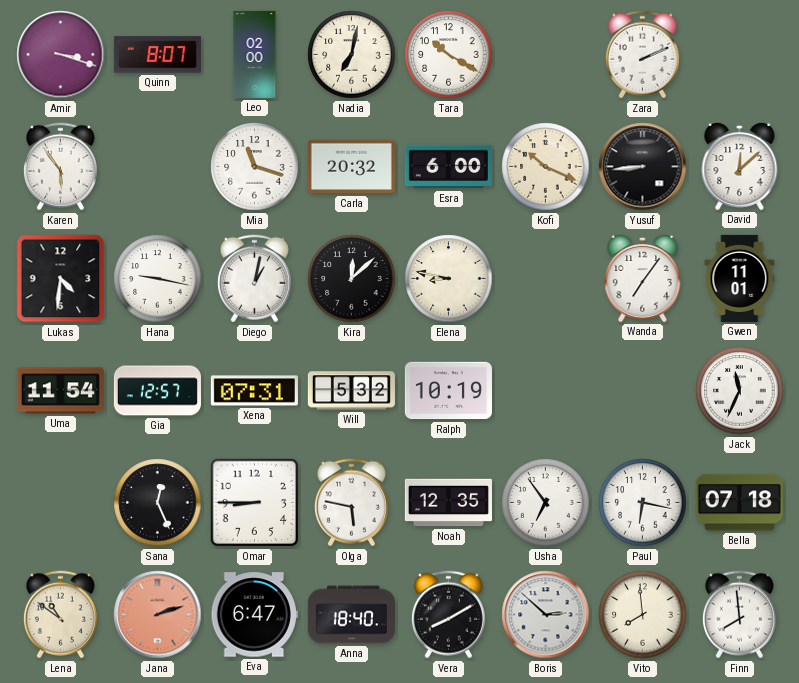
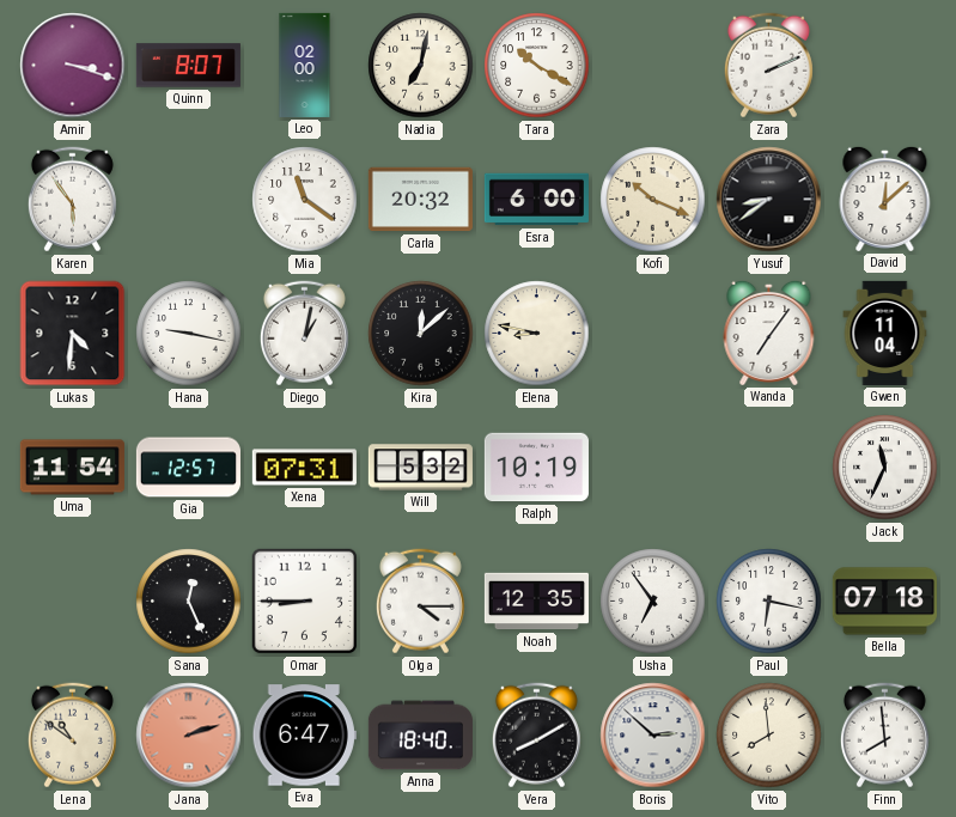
Mia: 11:18 -> 11:21
Yusuf: 8:44 -> 8:39
Gwen: 11:01 -> 11:04
Olga: 5:47 -> 4:15
